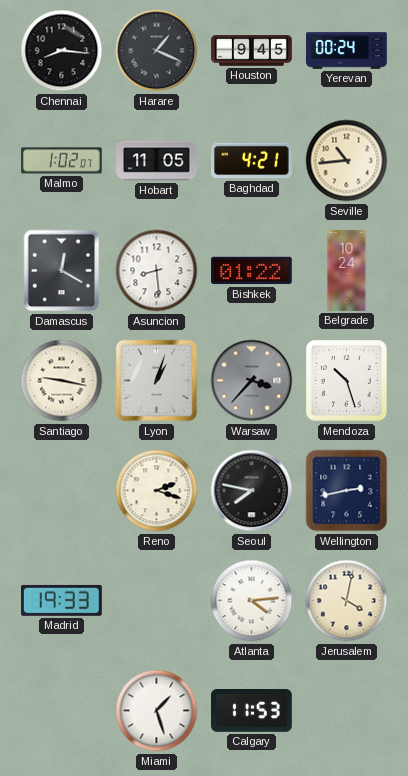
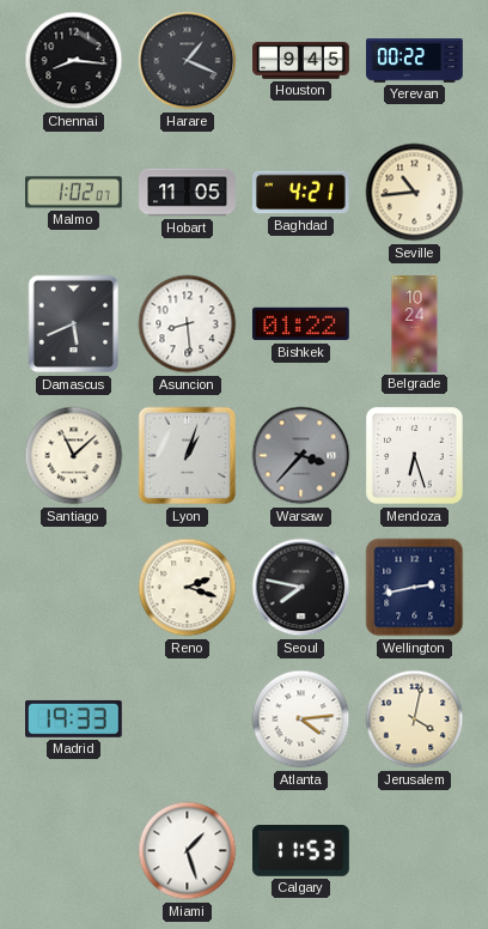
Yerevan: 00:24 -> 00:22
Damascus: 12:20 -> 5:41
Santiago: 9:17 -> 11:08
Mendoza: 10:27 -> 6:27
